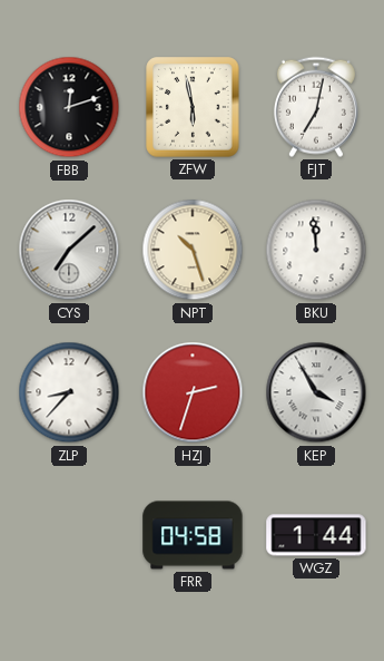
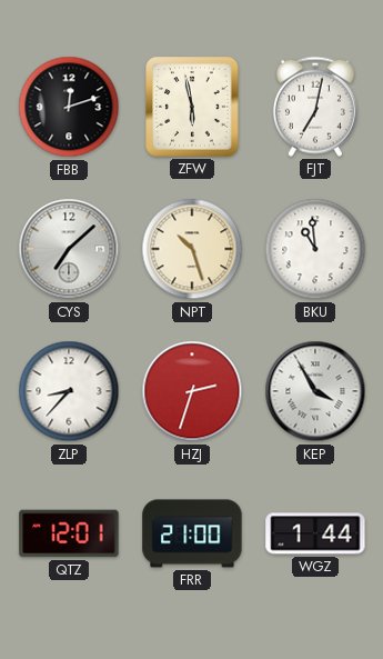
BKU: 11:59 -> 10:59
QTZ: none -> 12:01
FRR: 04:58 -> 21:00
